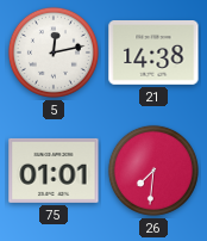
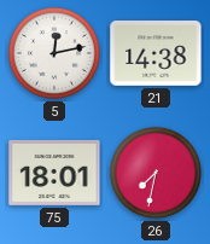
75: 01:01 -> 18:01
26: 7:31 -> 7:32
